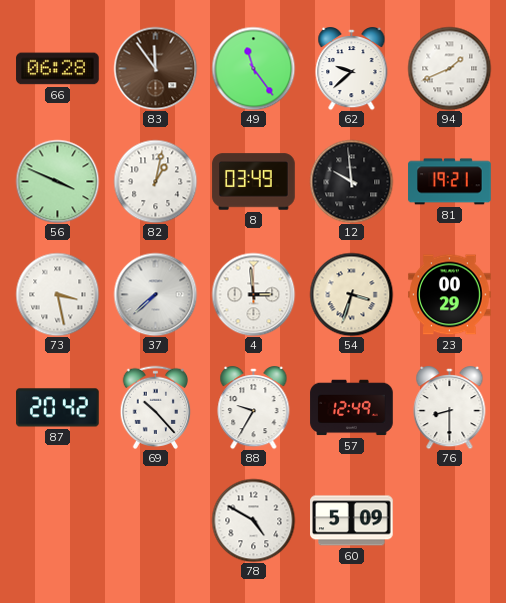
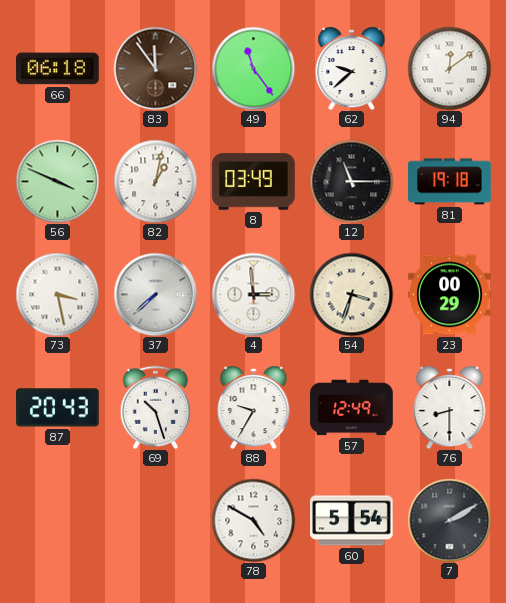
66: 06:28 -> 06:18
94: 1:41 -> 12:09
12: 9:59 -> 11:15
81: 19:21 -> 19:18
87: 20:42 -> 20:43
69: 10:23 -> 10:27
60: 5:09 -> 5:54
7: none -> 2:10
